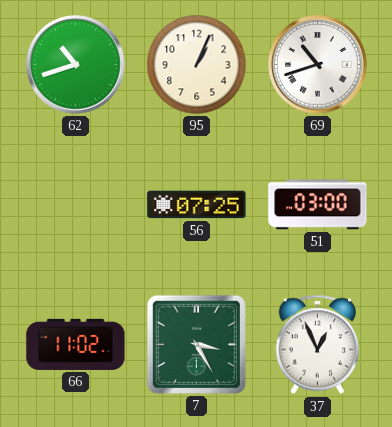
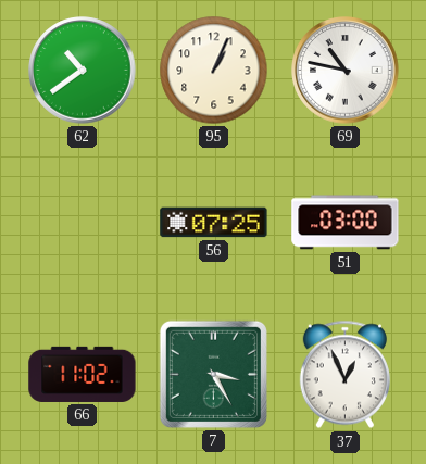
62: 10:42 -> 10:39
69: 10:42 -> 10:47
